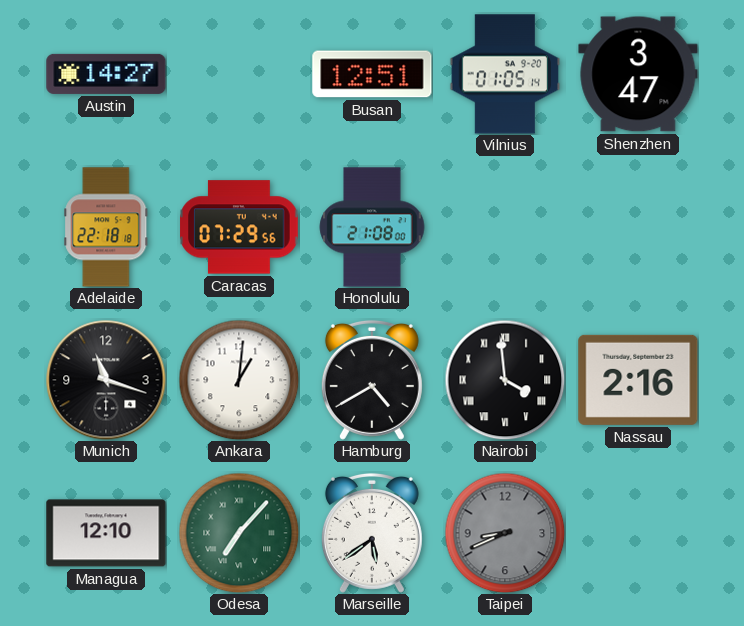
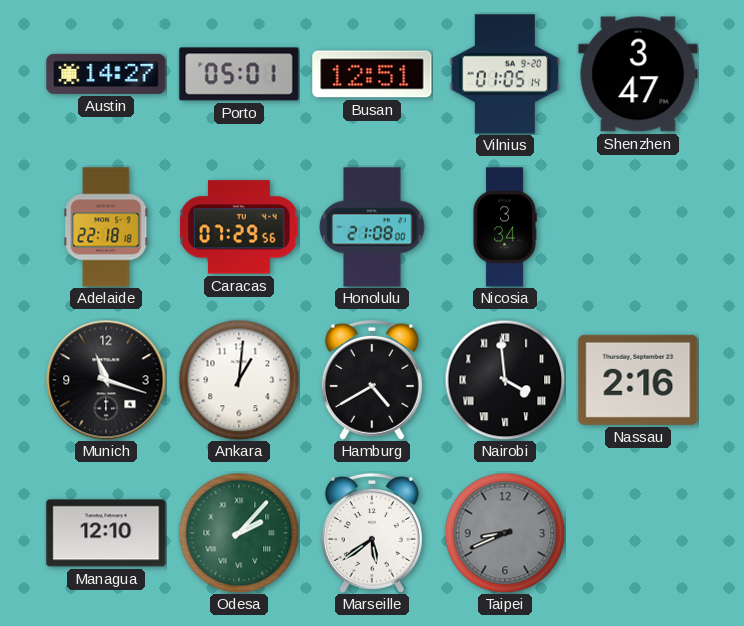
Porto: none -> 05:01
Nicosia: none -> 3:34
Odesa: 7:07 -> 2:07
